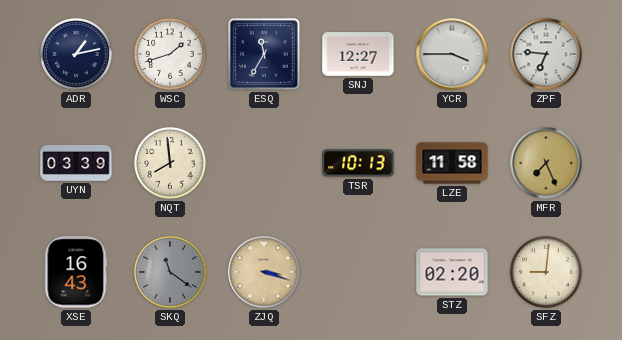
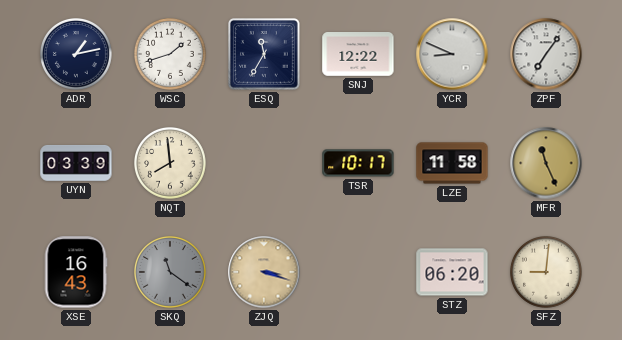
SNJ: 12:27 -> 12:22
YCR: 3:45 -> 8:49
ZPF: 6:46 -> 7:06
TSR: 10:13 -> 10:17
MFR: 7:26 -> 11:26
STZ: 02:20 -> 06:20
